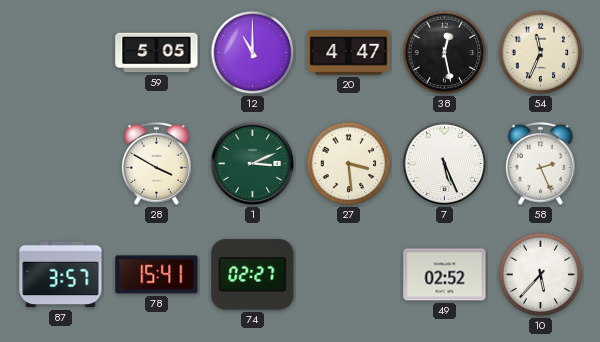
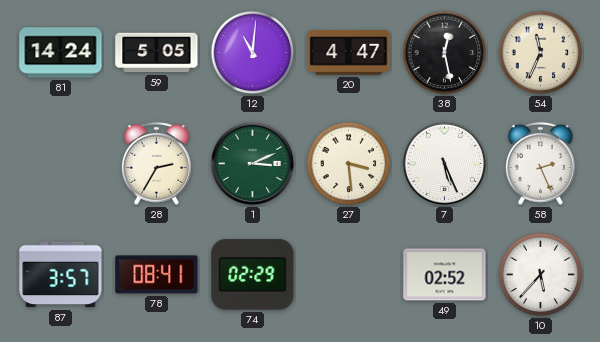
81: none -> 14:24
12: 11:00 -> 11:01
28: 3:50 -> 2:35
78: 15:41 -> 08:41
74: 02:27 -> 02:29
